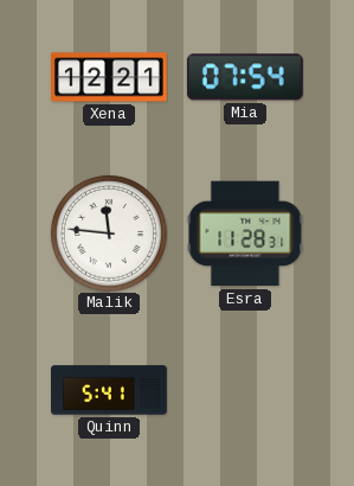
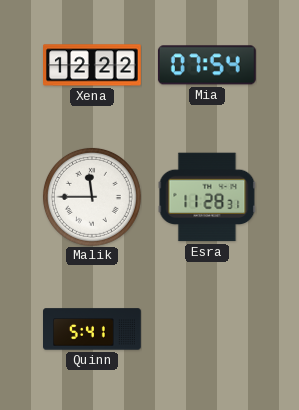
Xena: 12:21 -> 12:22
Malik: 11:46 -> 11:45
